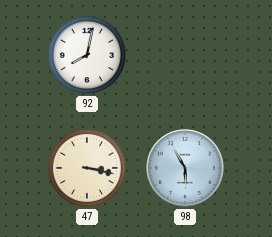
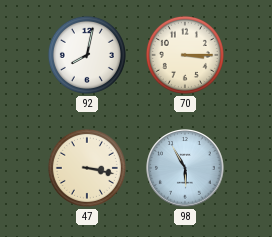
70: none -> 3:15
